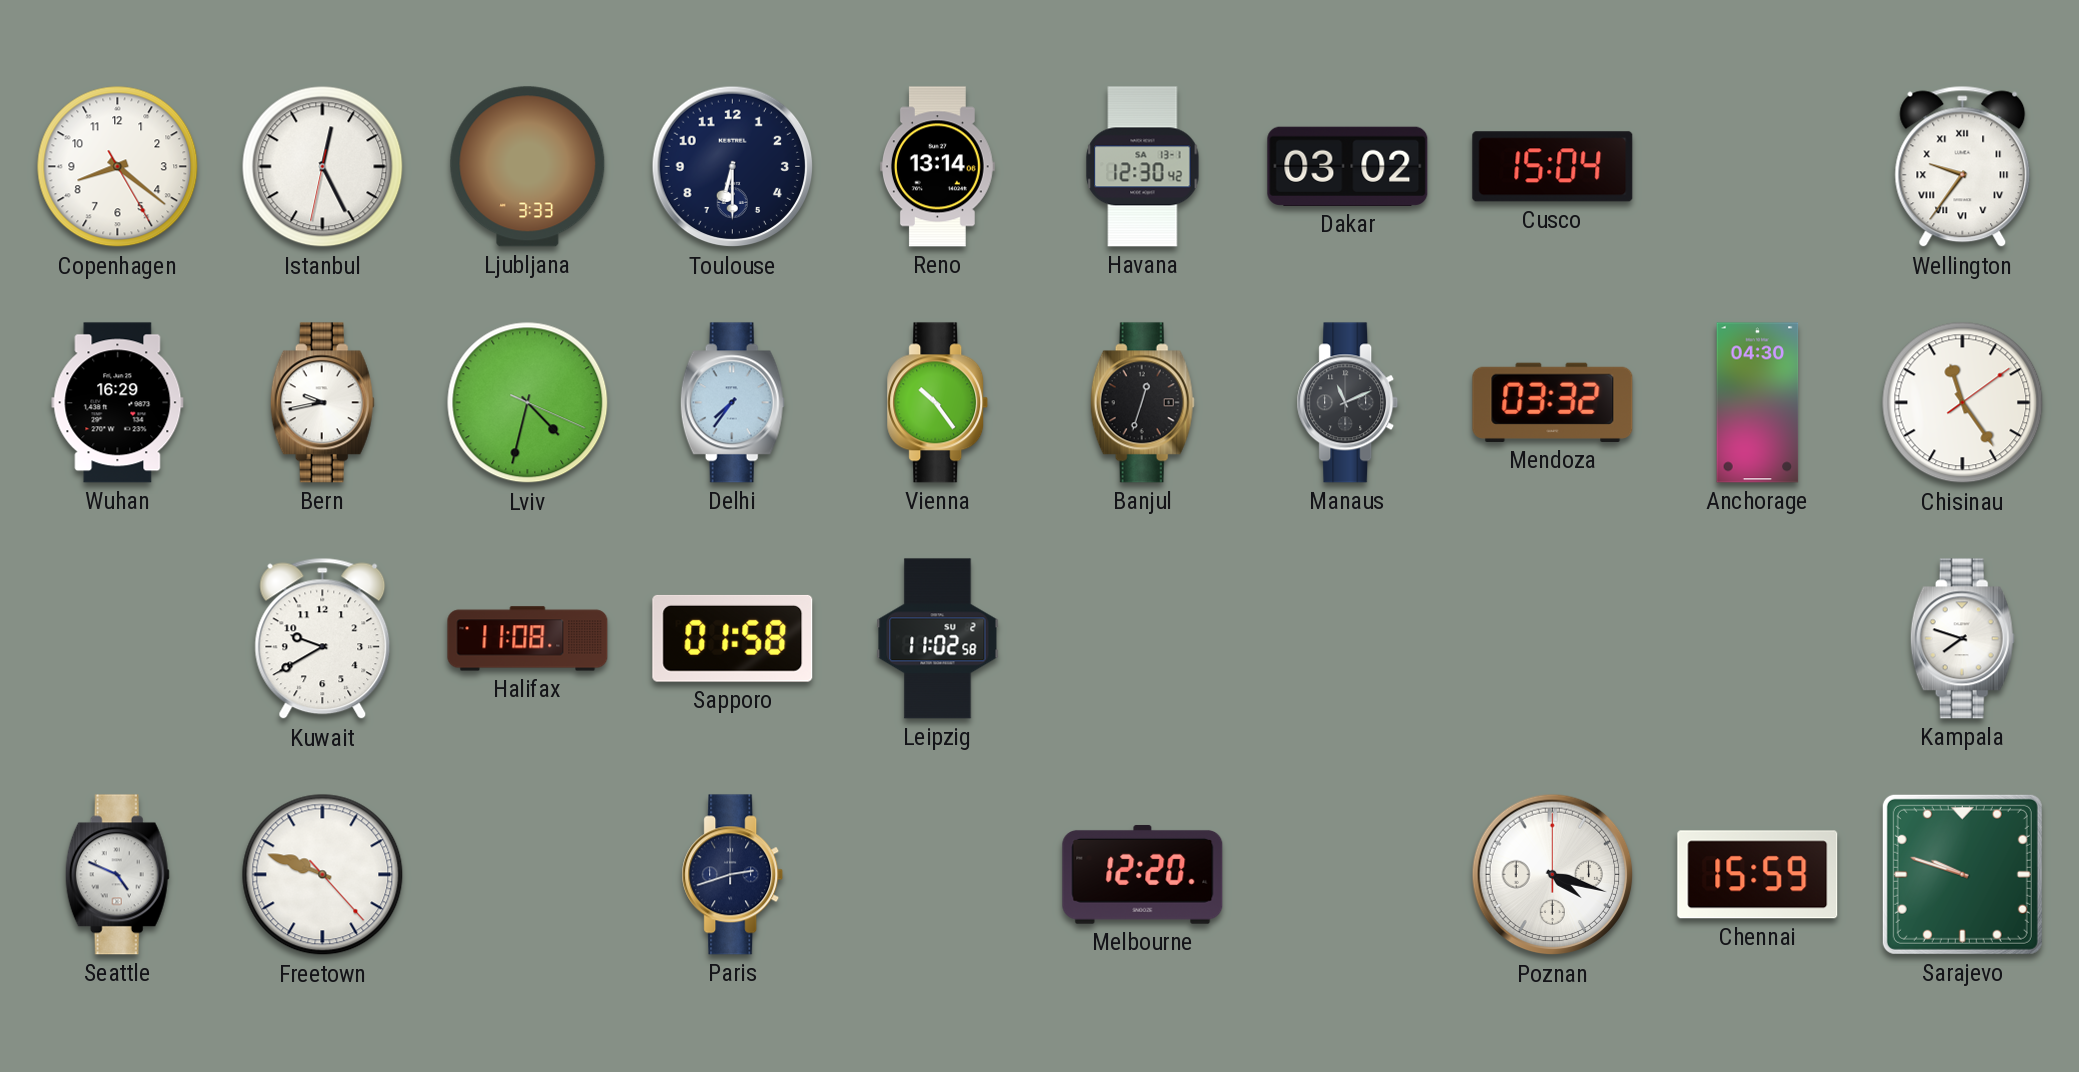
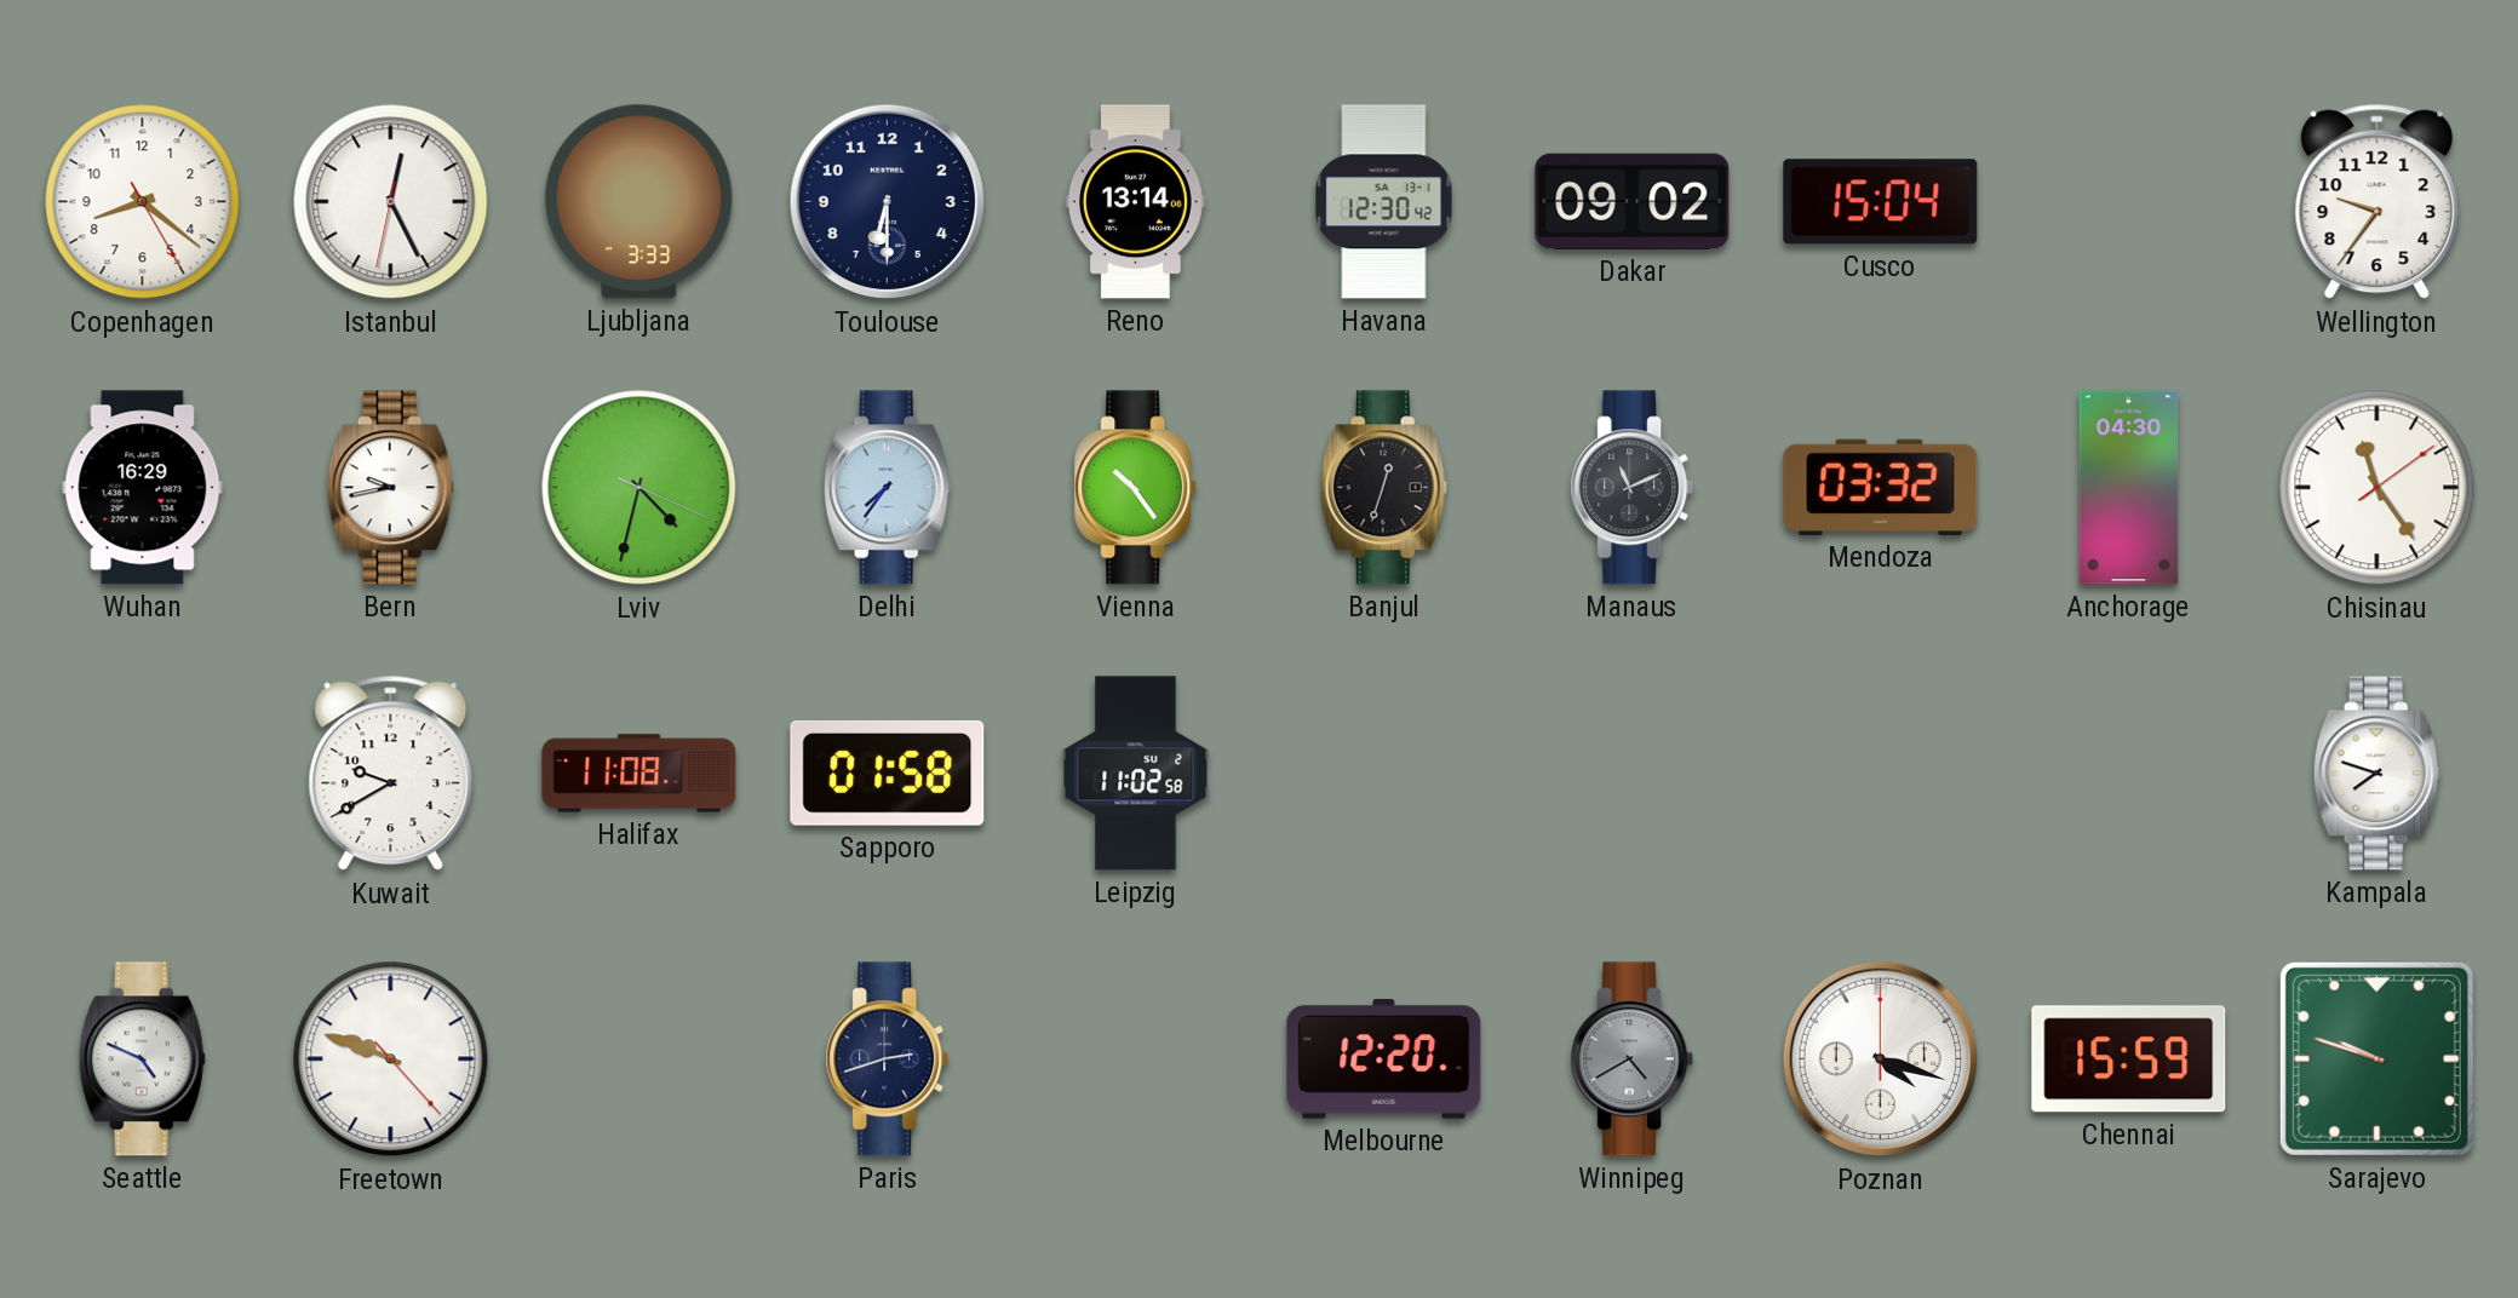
Dakar: 03:02 -> 09:02
Wellington numerals: Roman -> Arabic
Winnipeg: none -> 4:40
